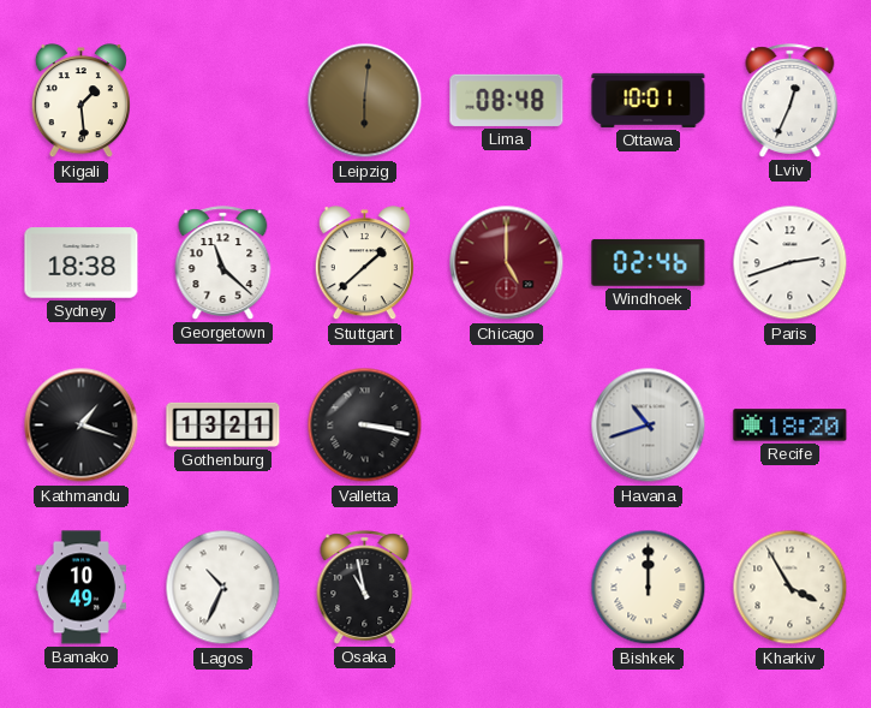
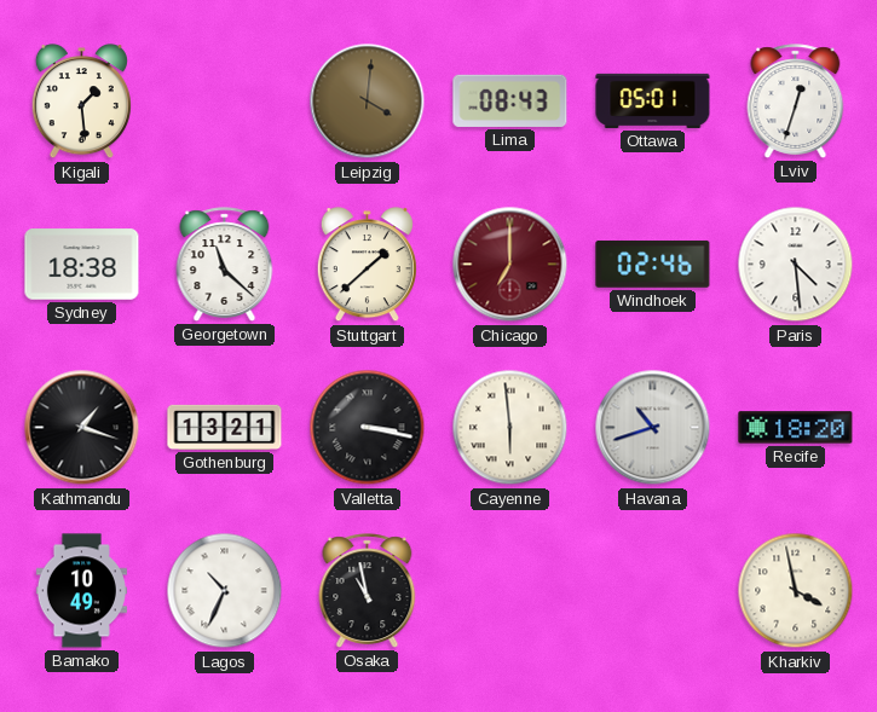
Leipzig: 6:01 -> 4:01
Lima: 08:48 -> 08:43
Ottawa: 10:01 -> 05:01
Lviv: 12:34 -> 12:33
Chicago: 5:00 -> 7:00
Paris: 2:42 -> 4:29
Cayenne: none -> 5:59
Bishkek: 12:00 -> none
Kharkiv: 3:55 -> 3:58
